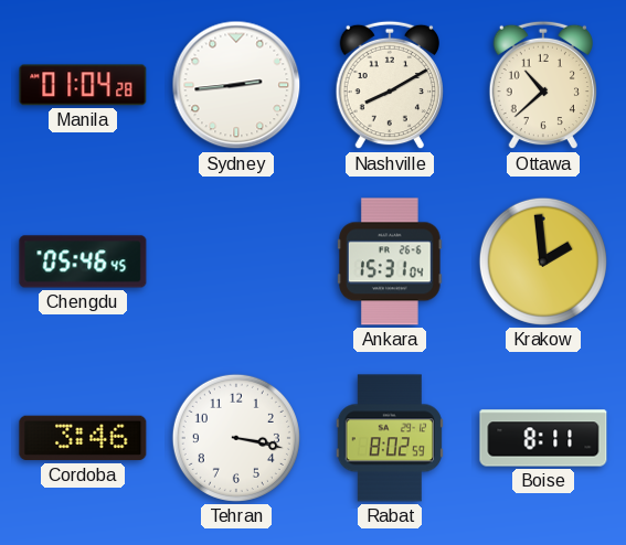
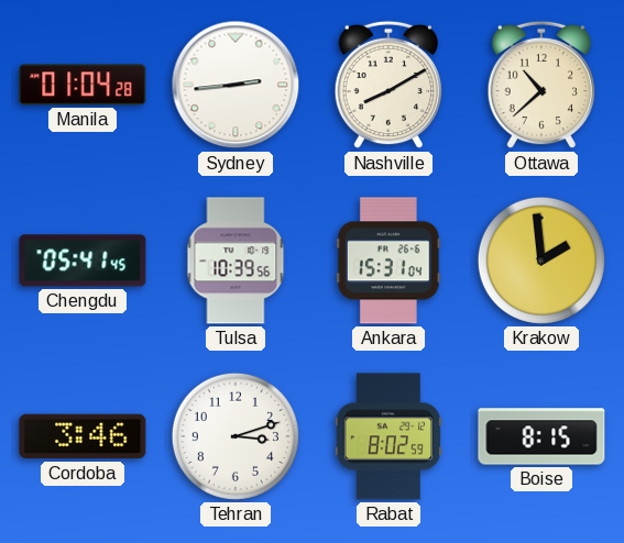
Chengdu: 05:46 -> 05:41
Tulsa: none -> 10:39
Tehran: 3:17 -> 3:12
Boise: 8:11 -> 8:15
